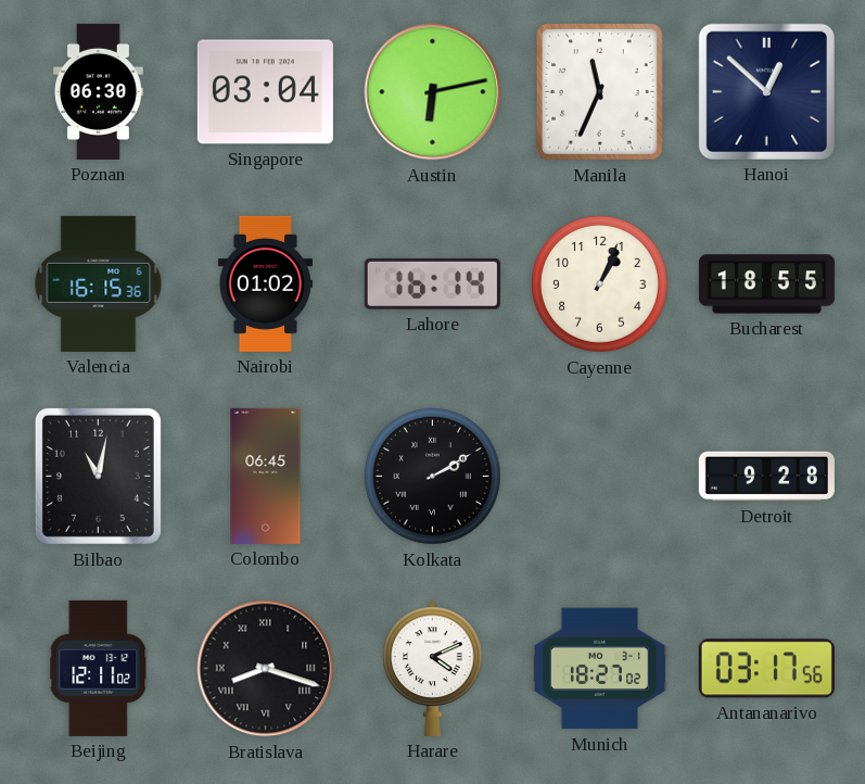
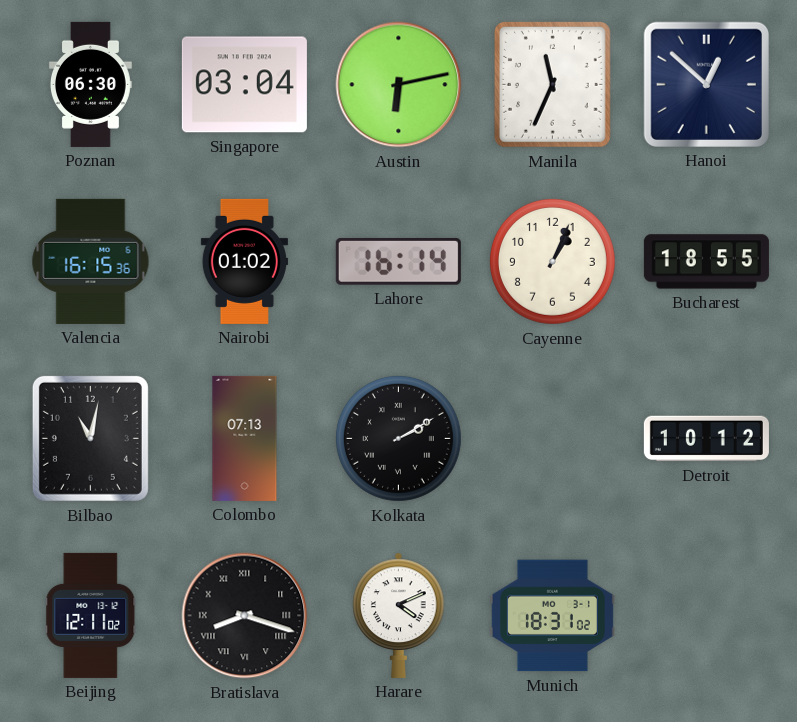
Colombo: 06:45 -> 07:13
Detroit: 9:28 -> 10:12
Munich: 18:27 -> 18:31
Antananarivo: 03:17 -> none
